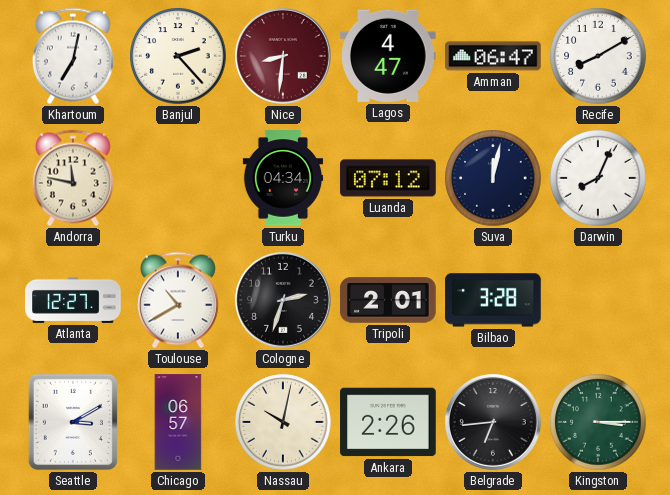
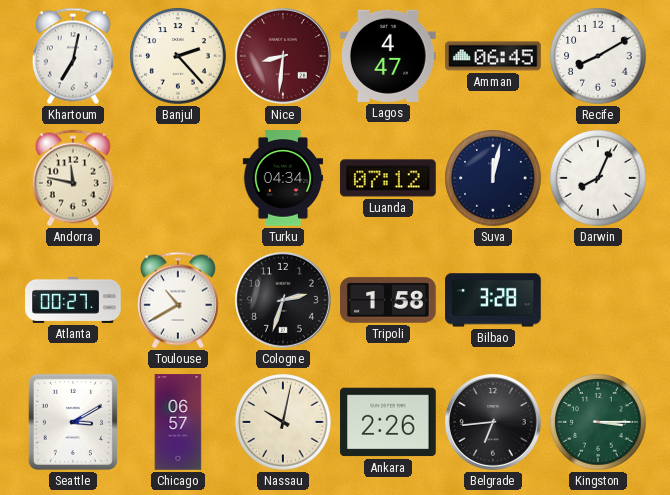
Amman: 06:47 -> 06:45
Atlanta: 12:27 -> 00:27
Tripoli: 2:01 -> 1:58
